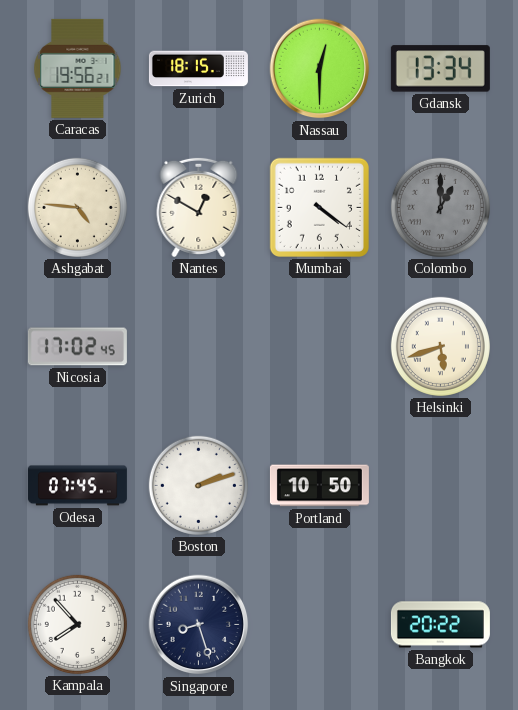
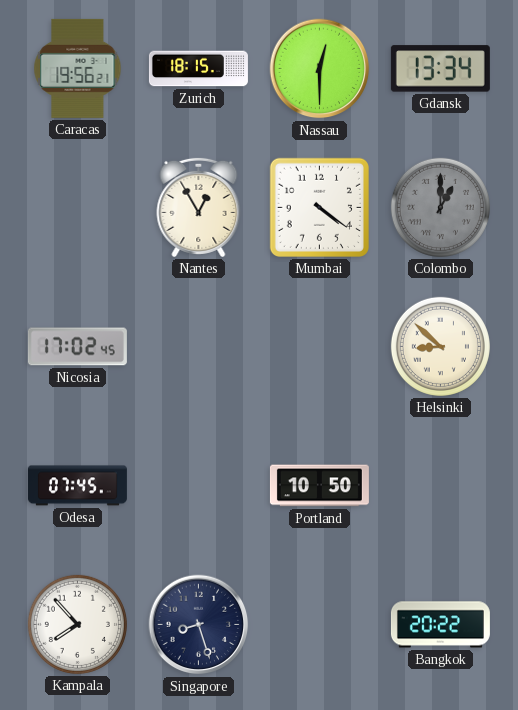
Ashgabat: 4:46 -> none
Nantes: 12:50 -> 12:55
Helsinki: 5:42 -> 8:52
Boston: 2:12 -> none
